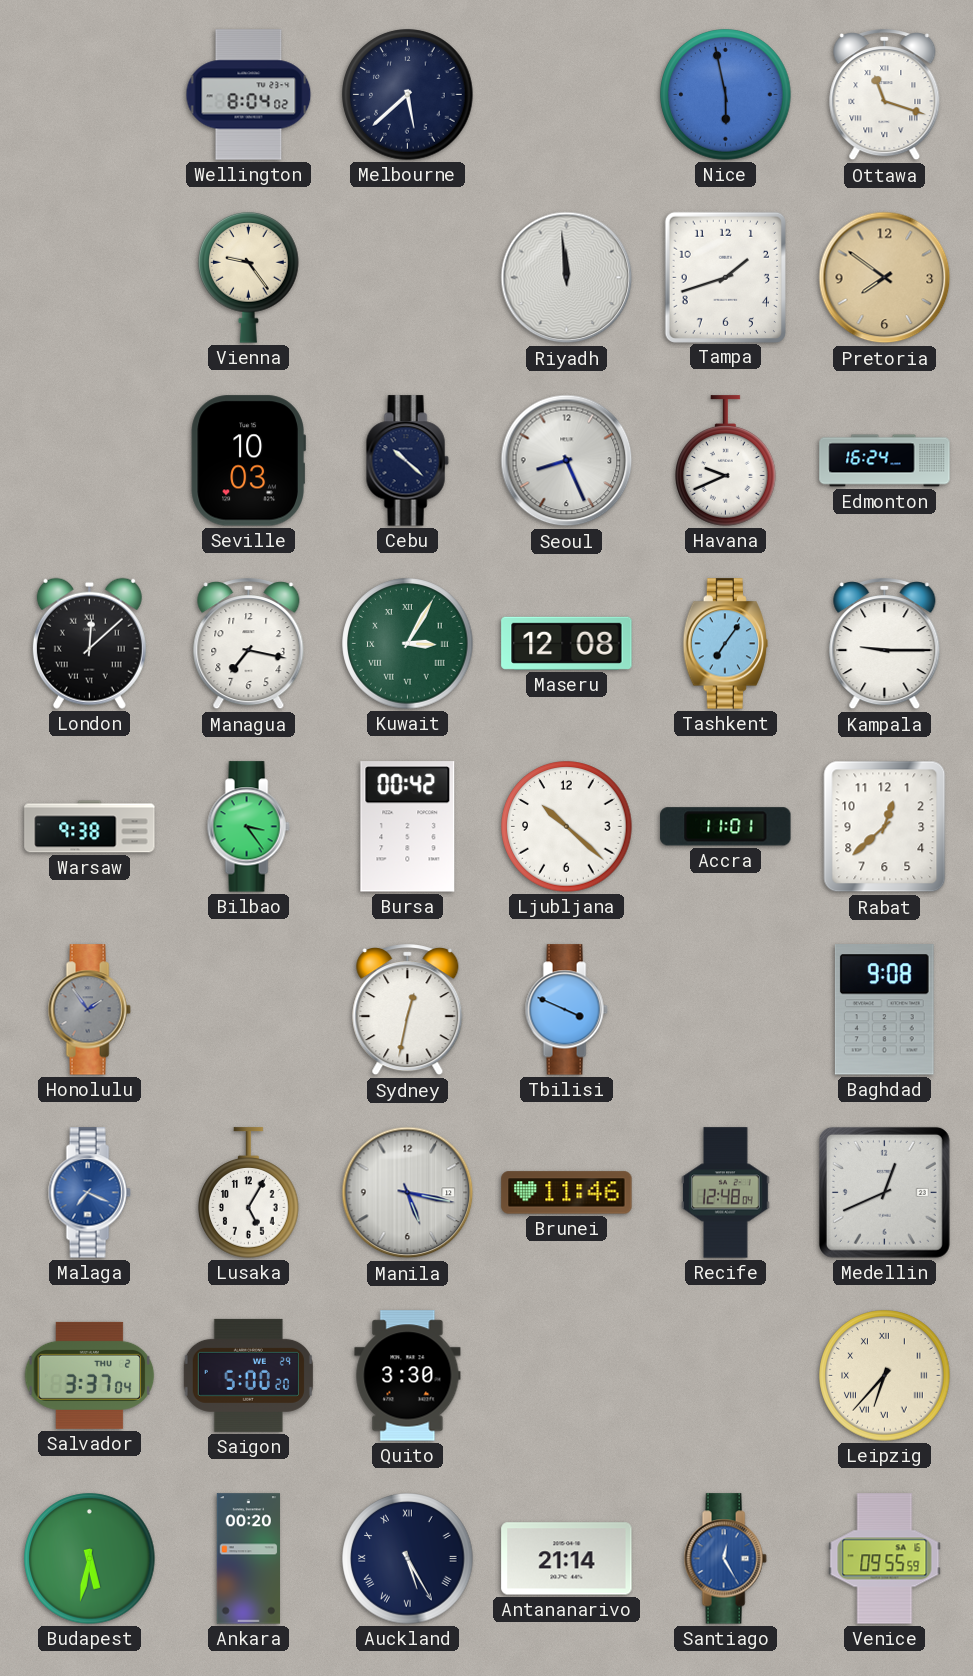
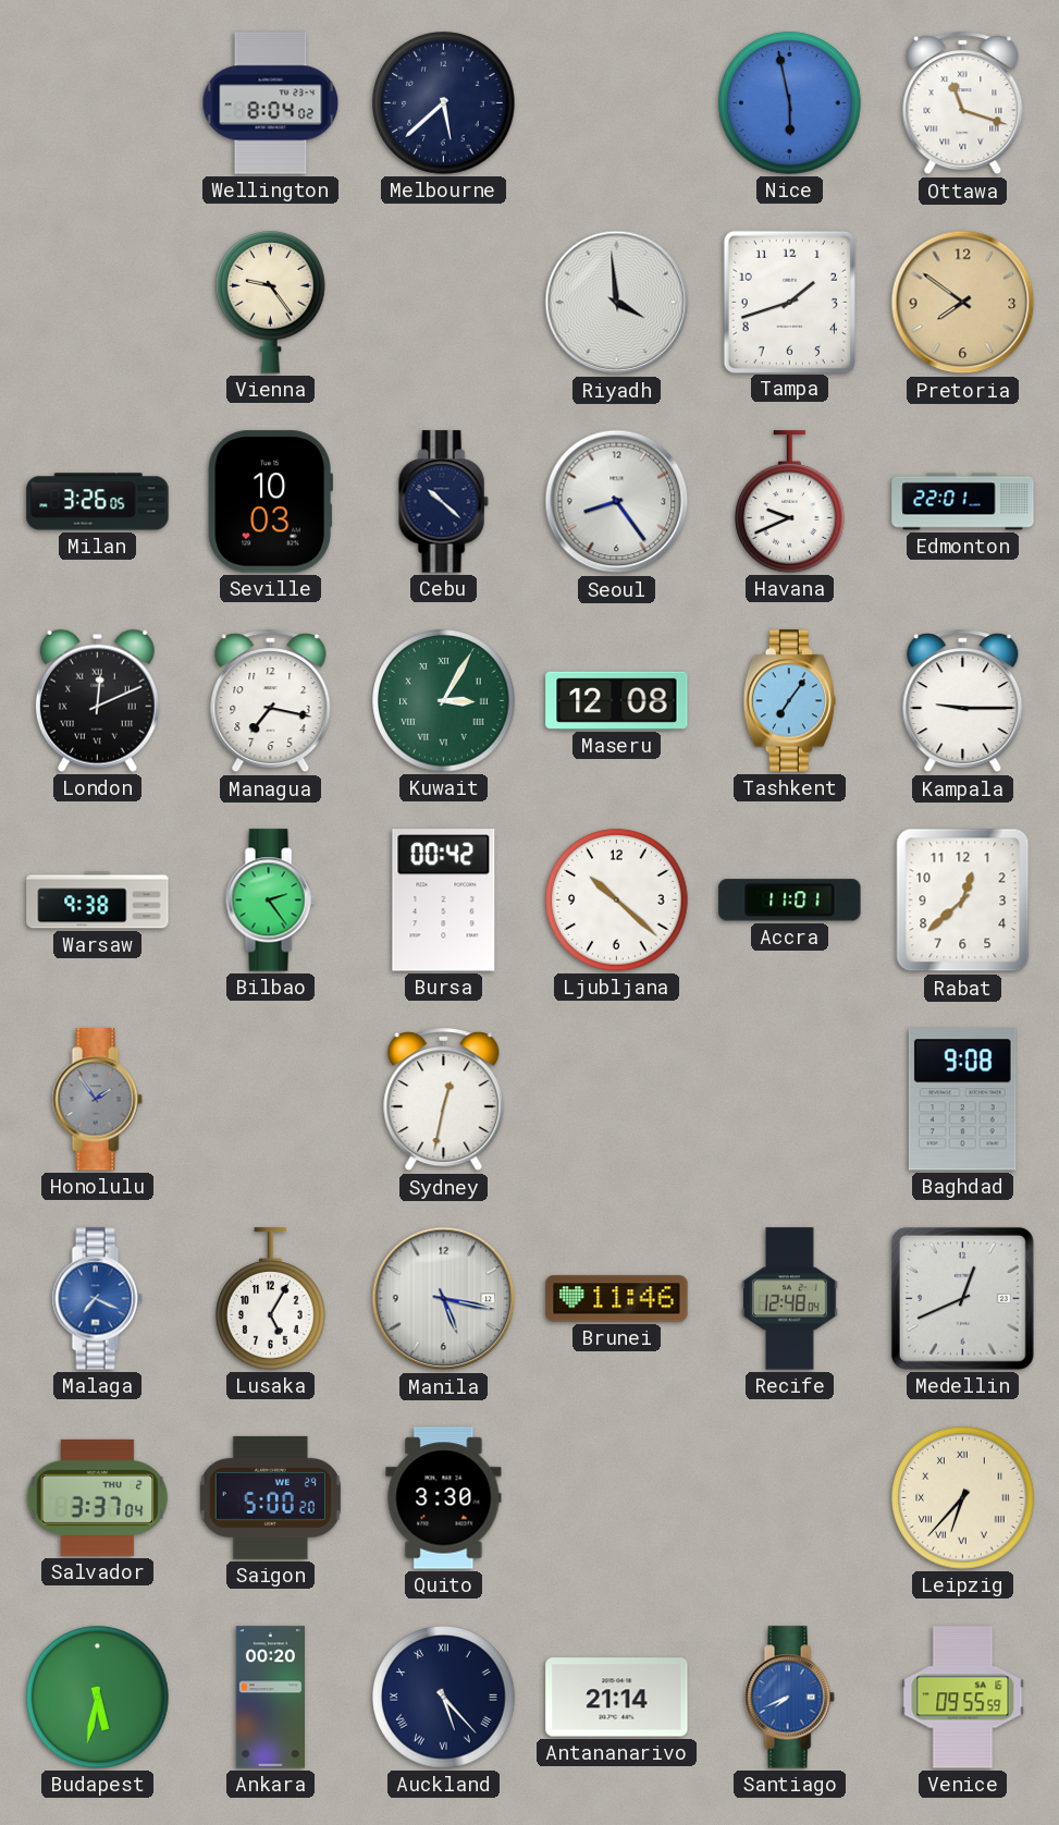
Riyadh: 11:59 -> 3:59
Milan: none -> 3:26
Seoul: 8:26 -> 8:24
Edmonton: 16:24 -> 22:01
London: 12:08 -> 12:11
Bilbao: 3:24 -> 2:24
Tbilisi: 3:49 -> none
Auckland: 5:25 -> 5:23
Santiago: 12:25 -> 7:41
